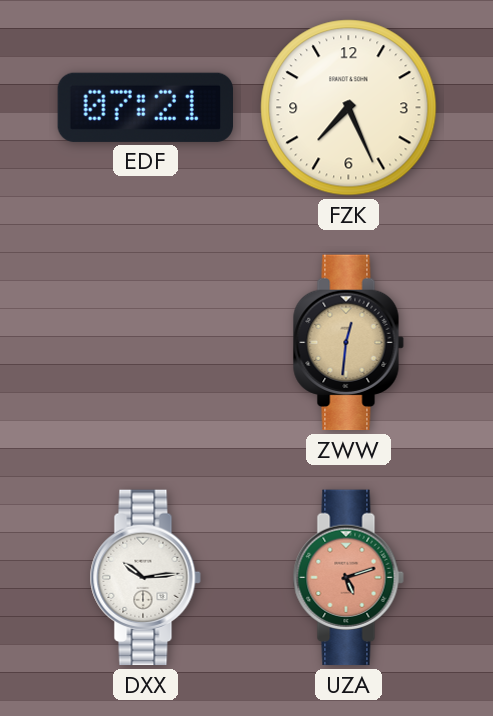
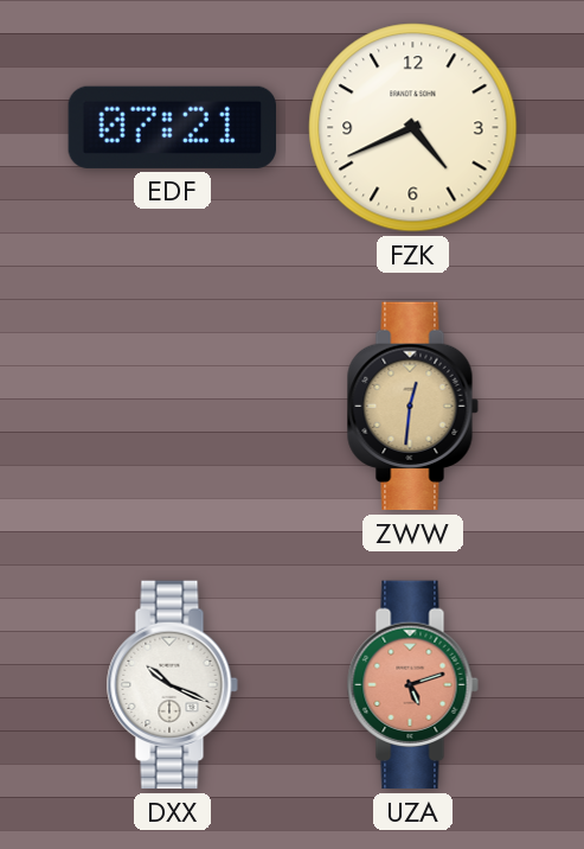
FZK: 7:26 -> 4:41
DXX: 10:14 -> 10:19
